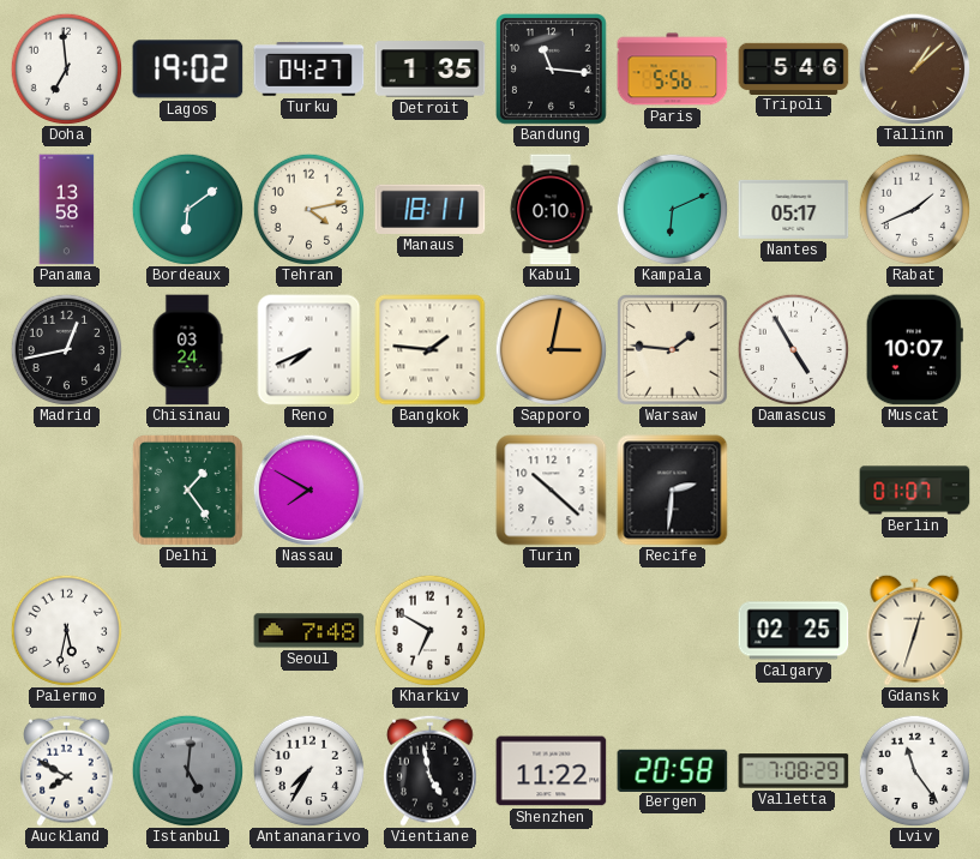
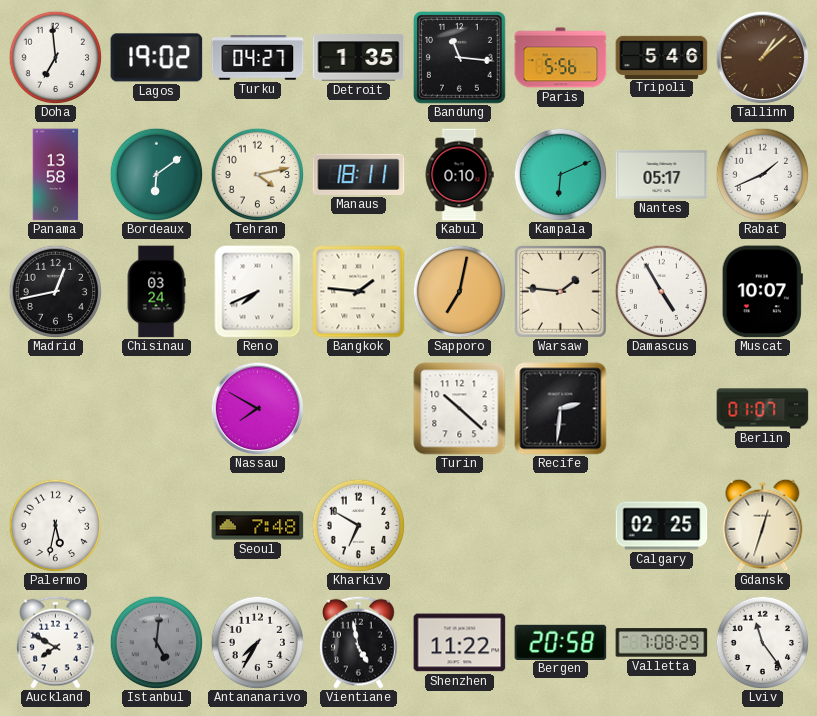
Sapporo: 3:02 -> 7:02
Delhi: 1:24 -> none
